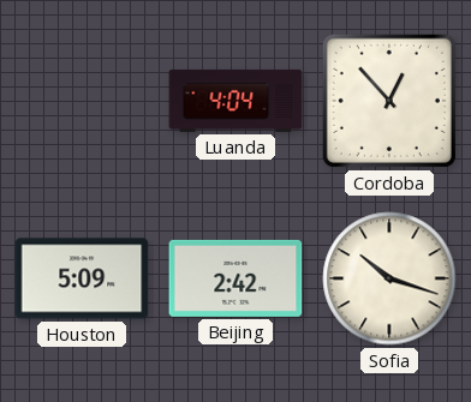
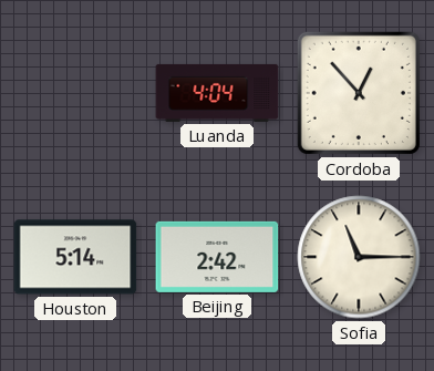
Houston: 5:09 -> 5:14
Sofia: 10:18 -> 11:15
